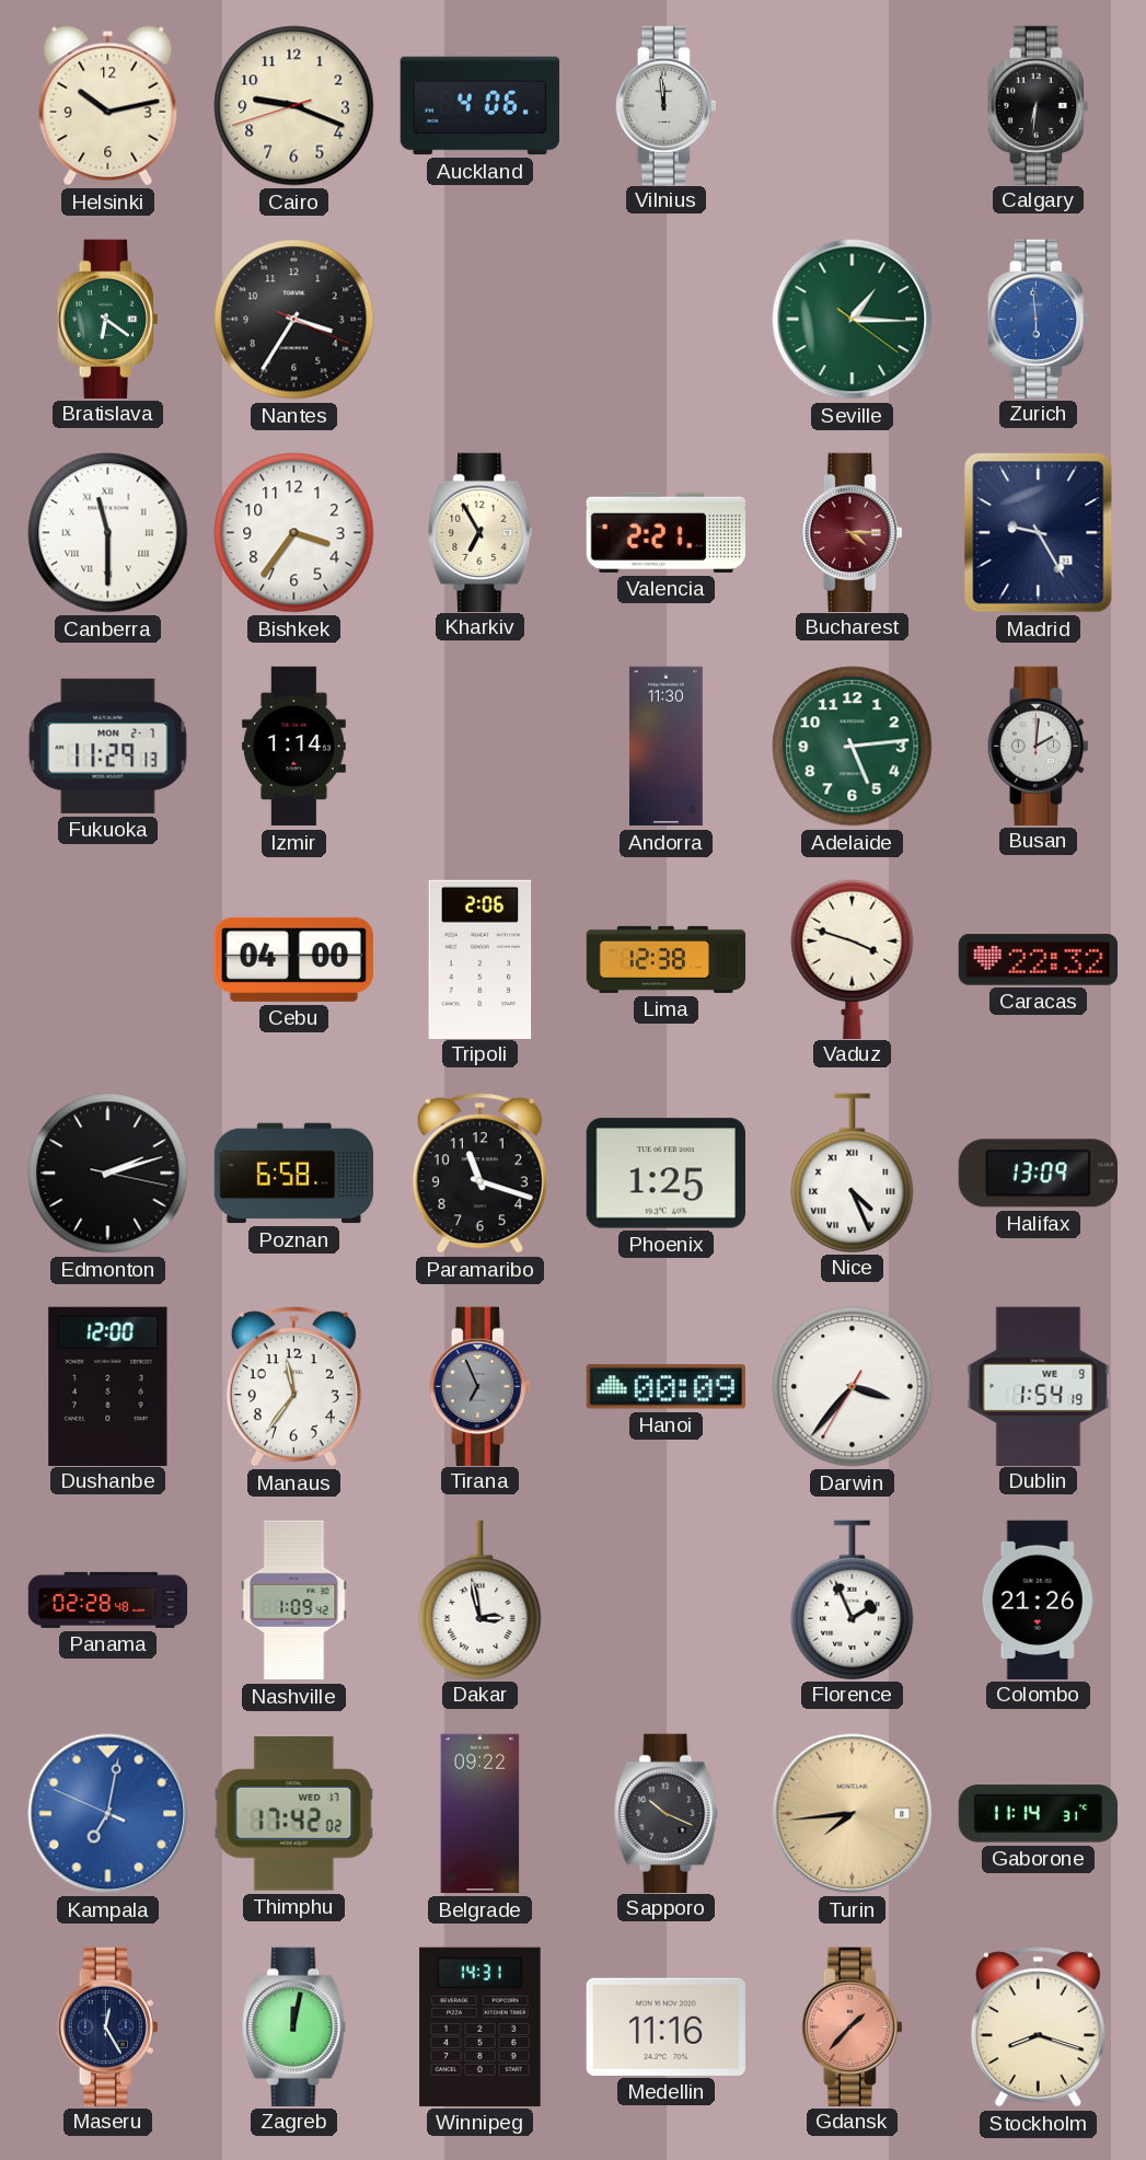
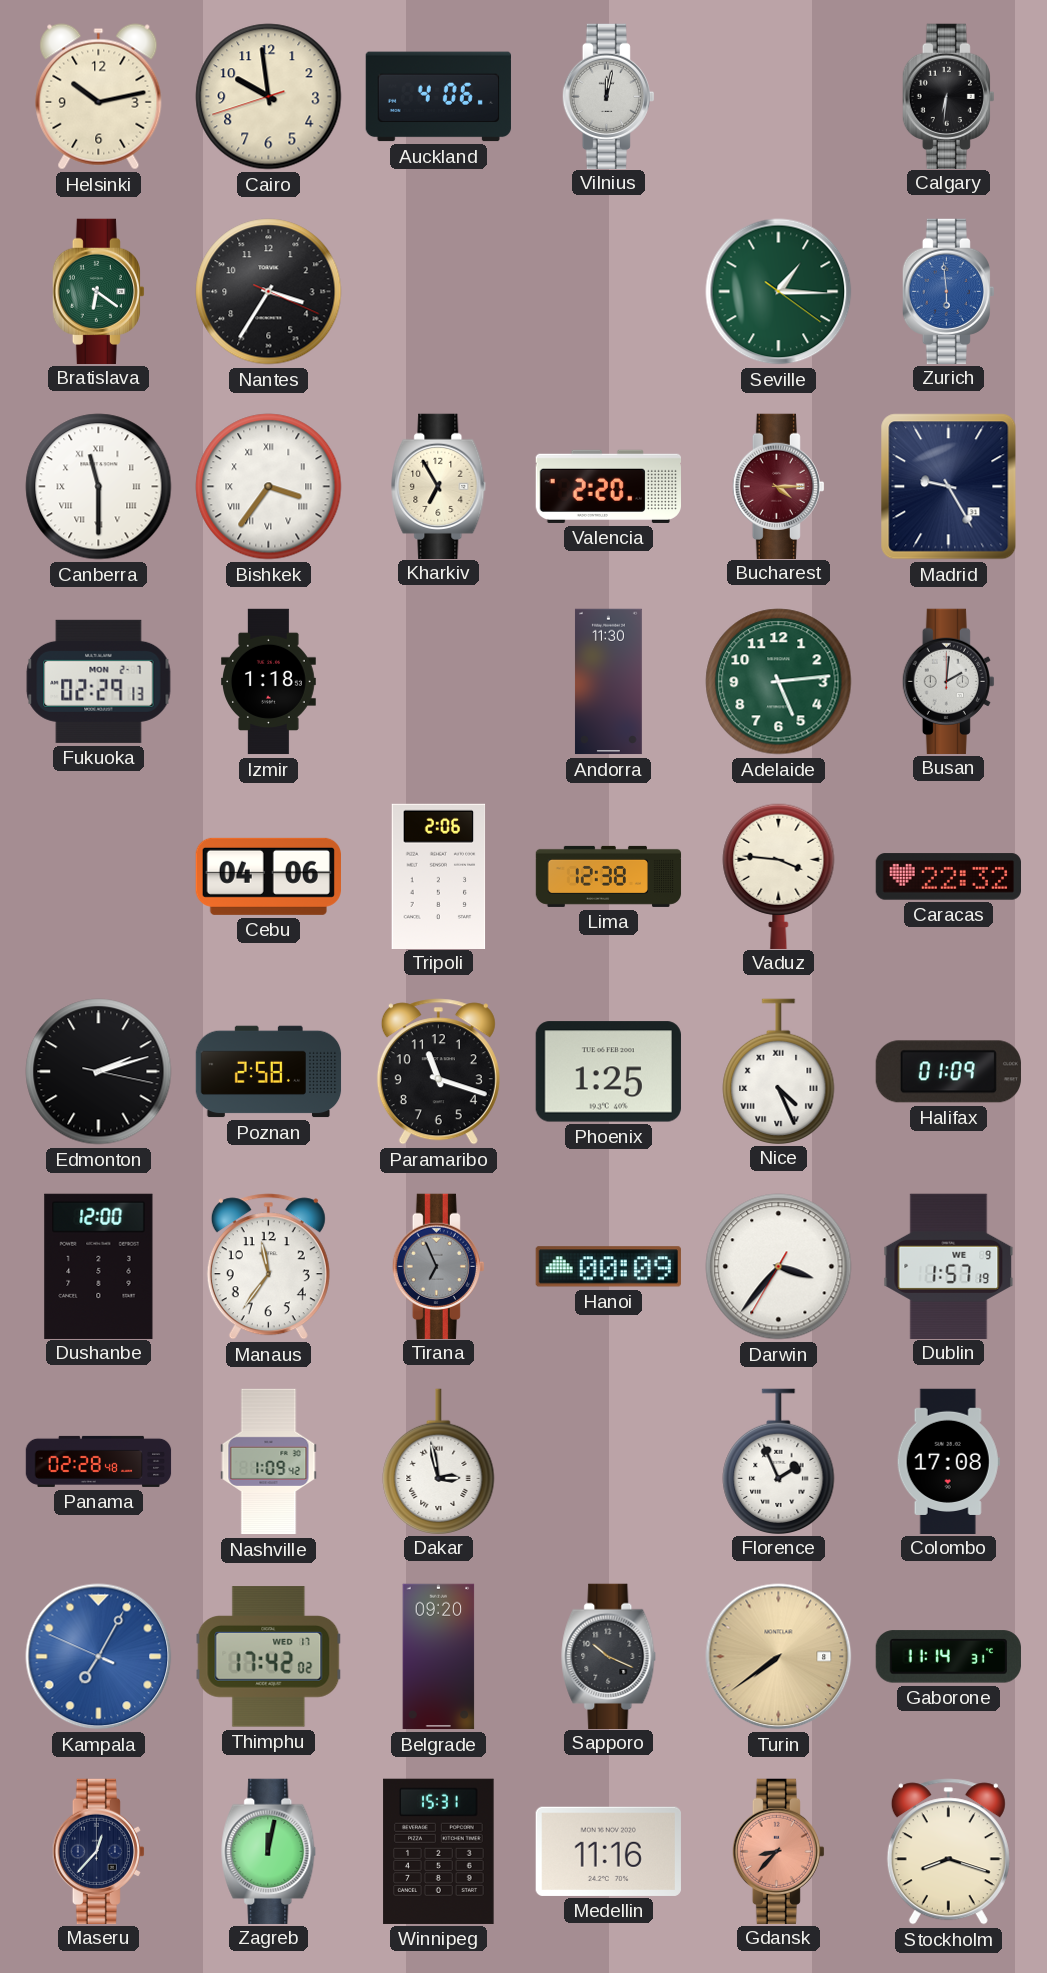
Cairo: 9:18 -> 9:58
Vilnius: 11:59 -> 12:02
Bishkek numerals: Arabic -> Roman
Valencia: 2:21 -> 2:20
Fukuoka: 11:29 -> 02:29
Izmir: 1:14 -> 1:18
Cebu: 04:00 -> 04:06
Vaduz: 3:48 -> 3:46
Poznan: 6:58 -> 2:58
Halifax: 13:09 -> 01:09
Dublin: 1:54 -> 1:57
Colombo: 21:26 -> 17:08
Kampala: 7:01 -> 7:04
Belgrade: 09:22 -> 09:20
Turin: 7:44 -> 7:39
Maseru: 12:25 -> 12:37
Winnipeg: 14:31 -> 15:31
Gdansk: 1:37 -> 8:37
